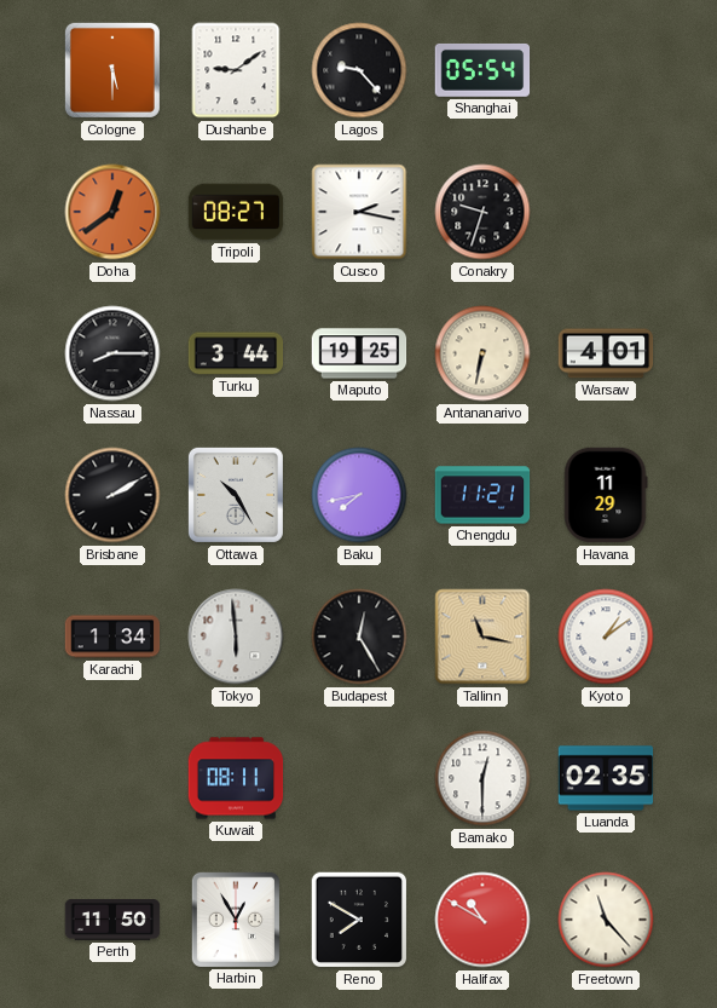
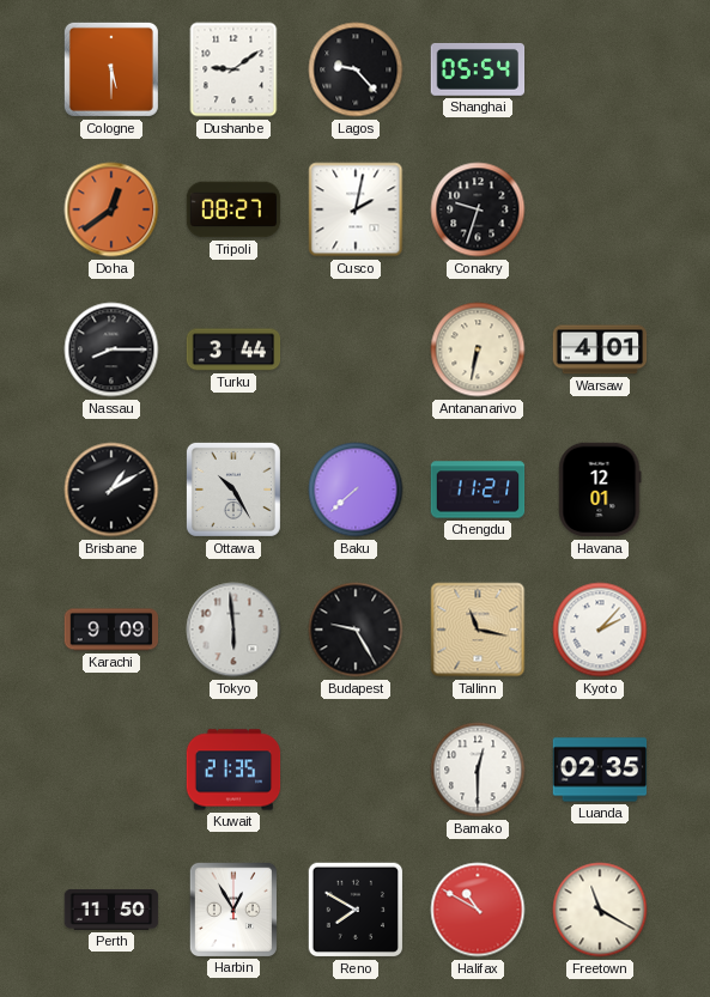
Cusco: 2:17 -> 2:02
Maputo: 19:25 -> none
Brisbane: 2:10 -> 1:10
Baku: 7:43 -> 7:38
Havana: 11:29 -> 12:01
Karachi: 1:34 -> 9:09
Budapest: 12:25 -> 9:25
Kyoto: 1:09 -> 2:07
Kuwait: 08:11 -> 21:35
Freetown: 11:23 -> 11:20
